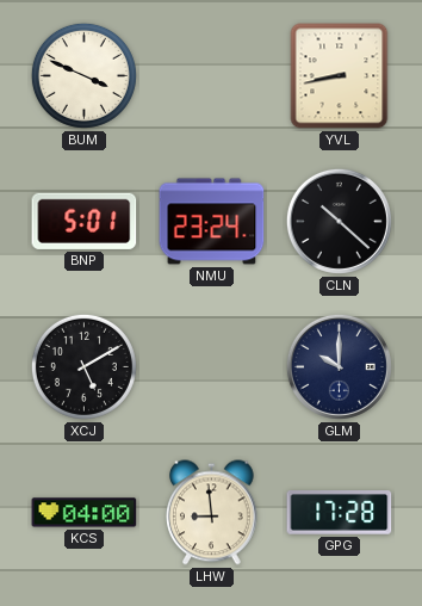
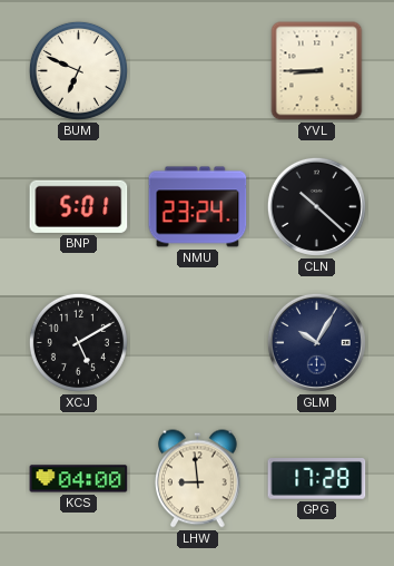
BUM: 3:49 -> 6:49
YVL: 8:43 -> 8:45
GLM: 10:00 -> 10:05
